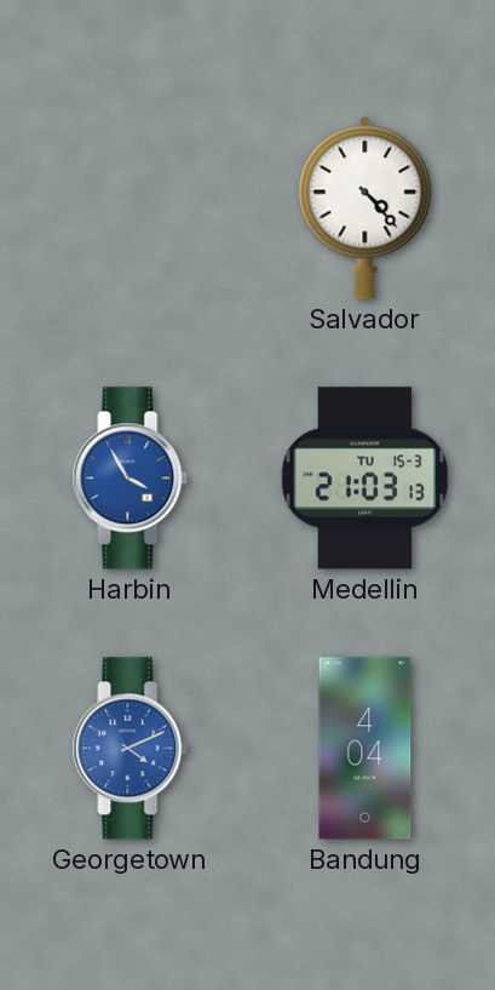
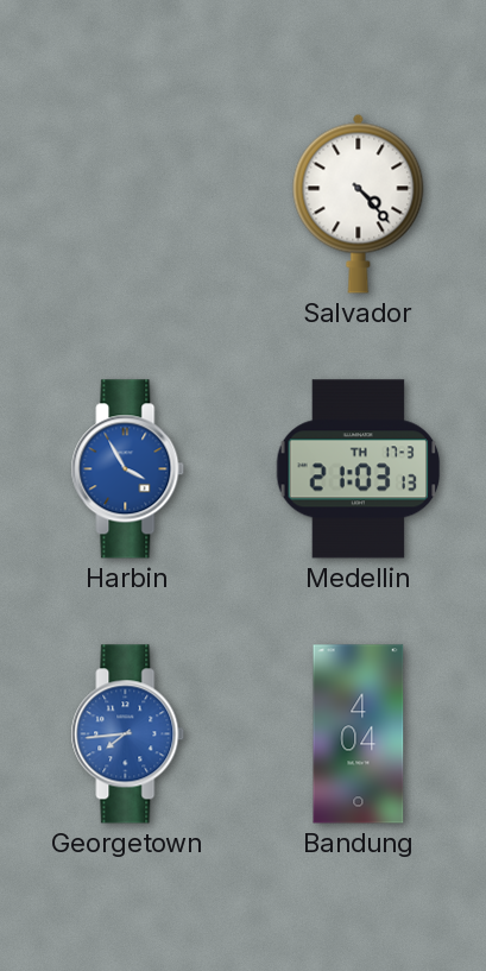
Medellin date: TU 15-3 -> TH 17-3
Georgetown: 4:11 -> 7:44
